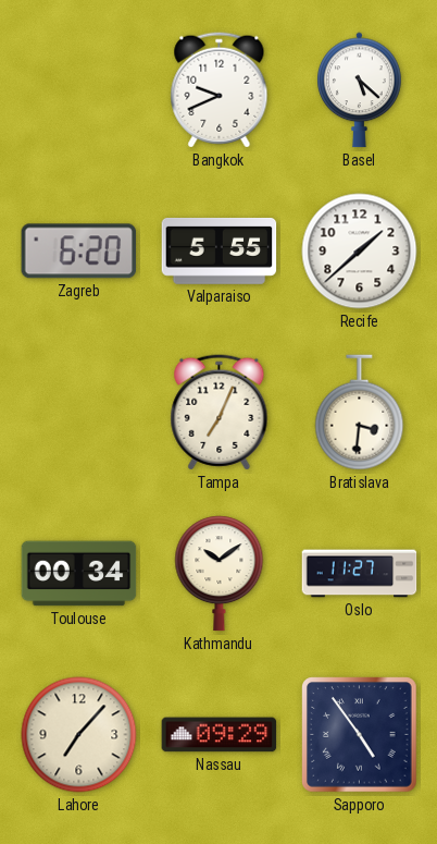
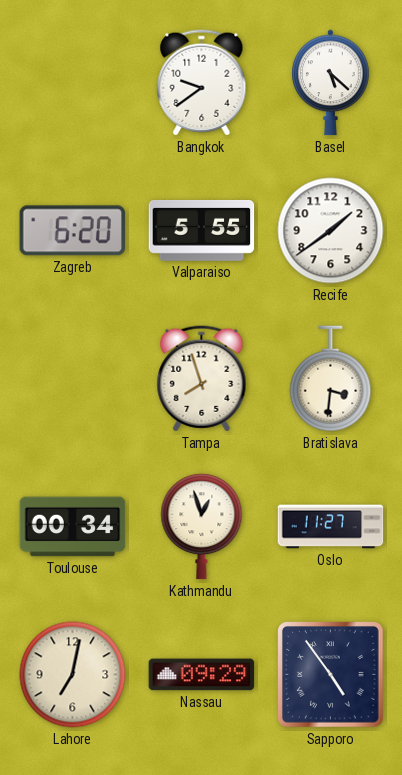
Bangkok: 9:41 -> 9:39
Recife: 1:38 -> 1:39
Tampa: 7:04 -> 7:57
Kathmandu: 10:09 -> 12:57
Lahore: 7:07 -> 7:02
